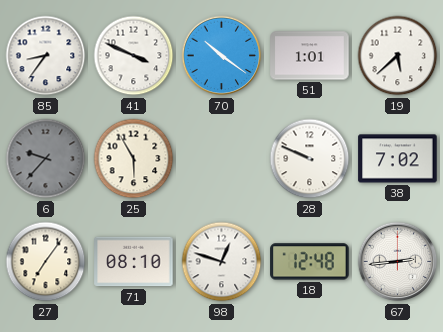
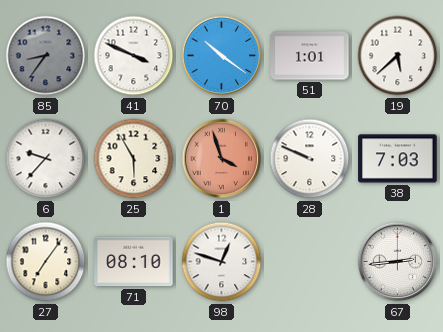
85 dial: white -> grey
6 dial: grey -> white
1: none -> 3:57
38: 7:02 -> 7:03
18: 12:48 -> none
